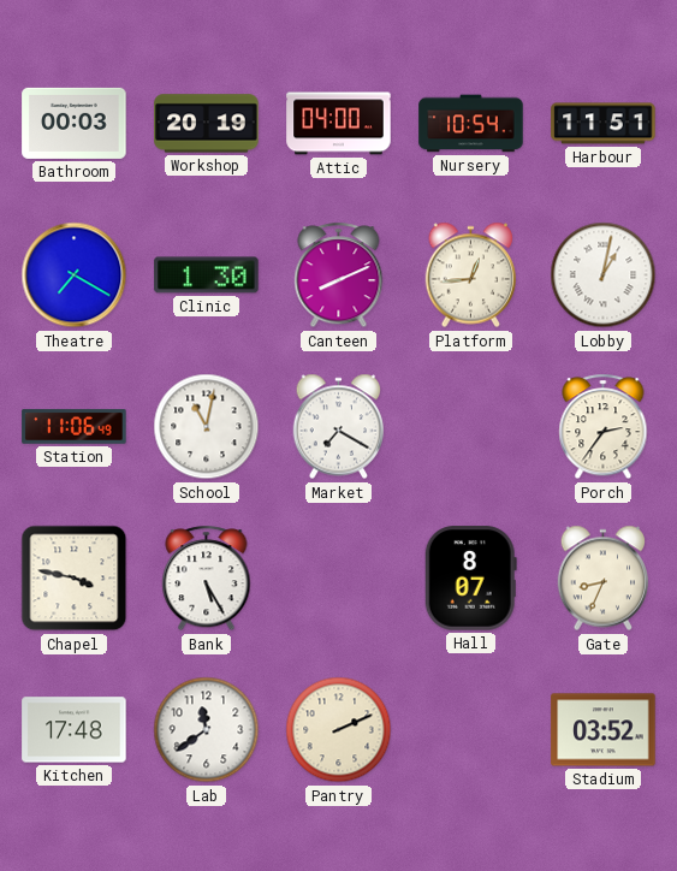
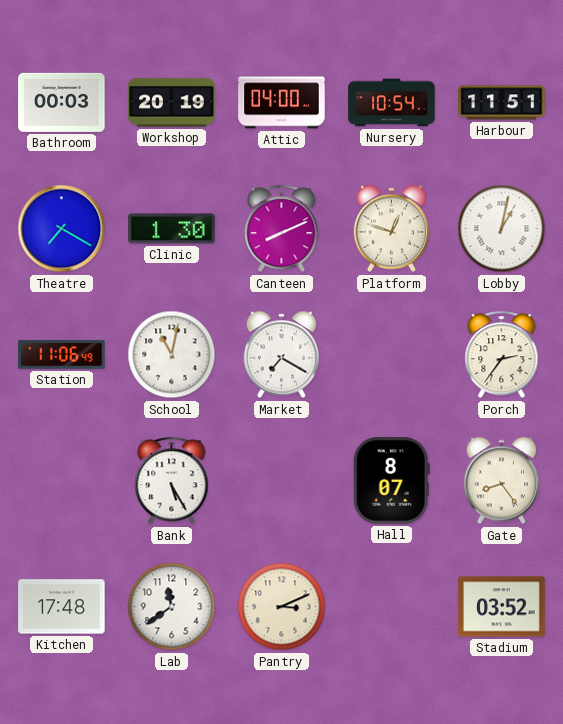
Platform: 12:44 -> 12:48
Chapel: 3:47 -> none
Gate: 8:34 -> 8:24
Pantry: 2:11 -> 3:11
